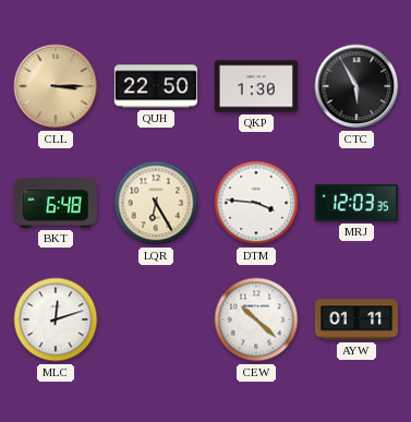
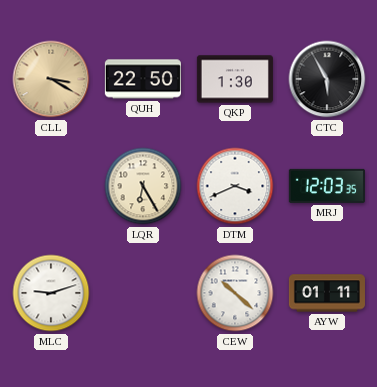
CLL: 3:15 -> 3:20
BKT: 6:48 -> none
DTM: 3:46 -> 3:41
MLC: 12:12 -> 9:12
